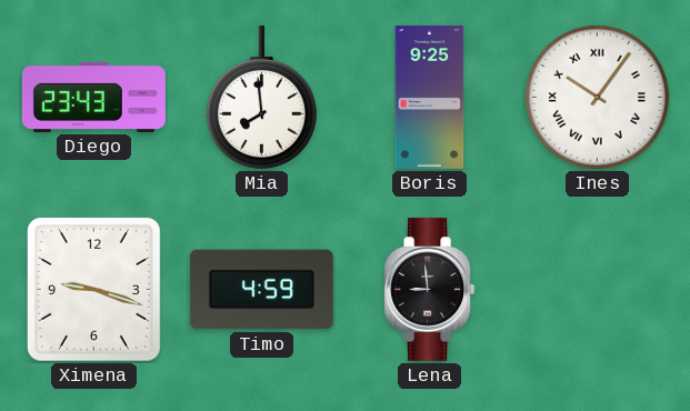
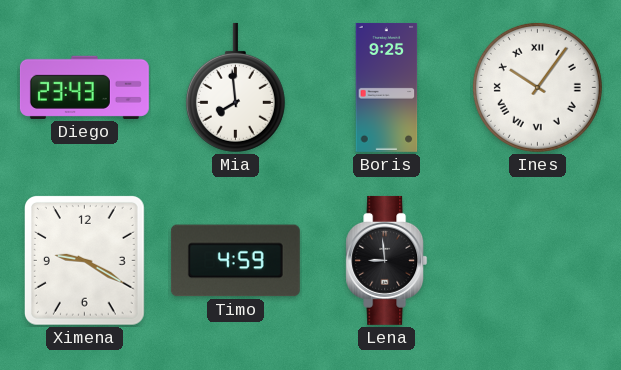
Ximena: 9:18 -> 9:20
